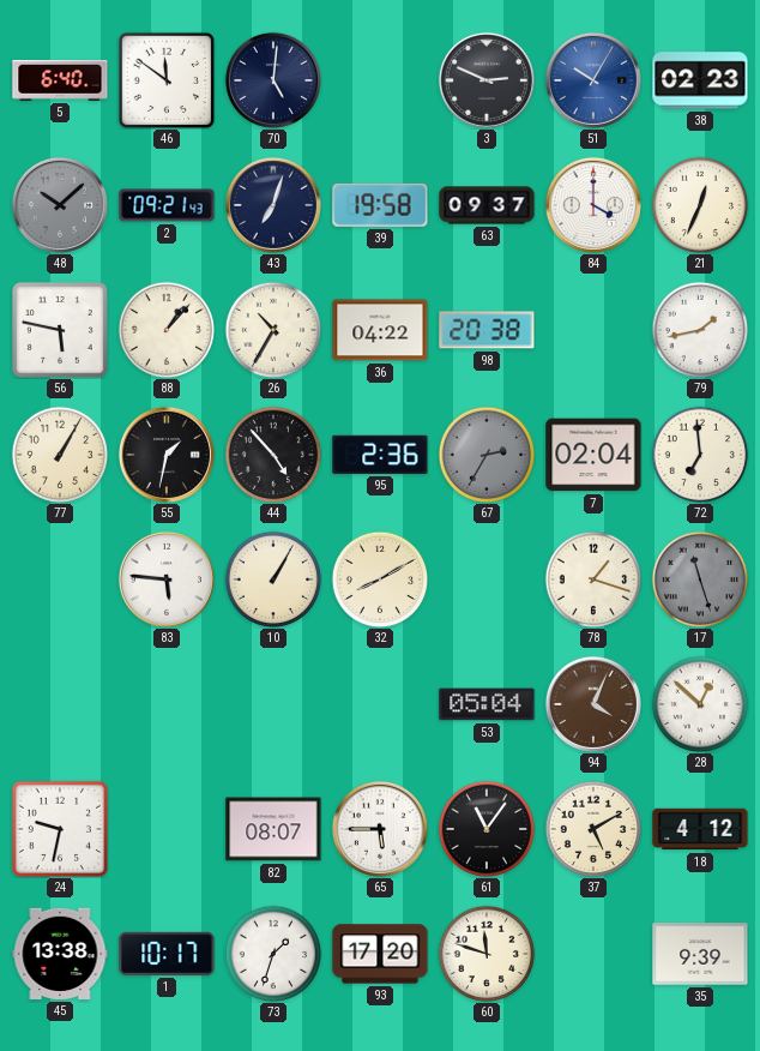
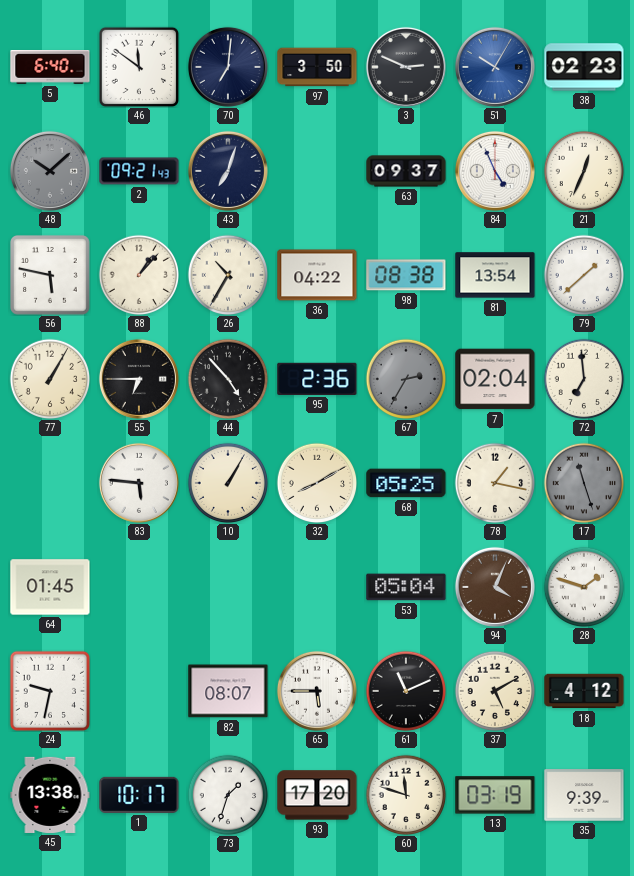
70: 5:01 -> 7:01
97: none -> 3:50
39: 19:58 -> none
84: 4:00 -> 4:56
98: 20:38 -> 08:38
81: none -> 13:54
79: 1:43 -> 1:38
55: 1:32 -> 6:45
68: none -> 05:25
78: 1:18 -> 1:17
64: none -> 01:45
28: 12:52 -> 1:48
61: 11:06 -> 11:11
13: none -> 03:19
